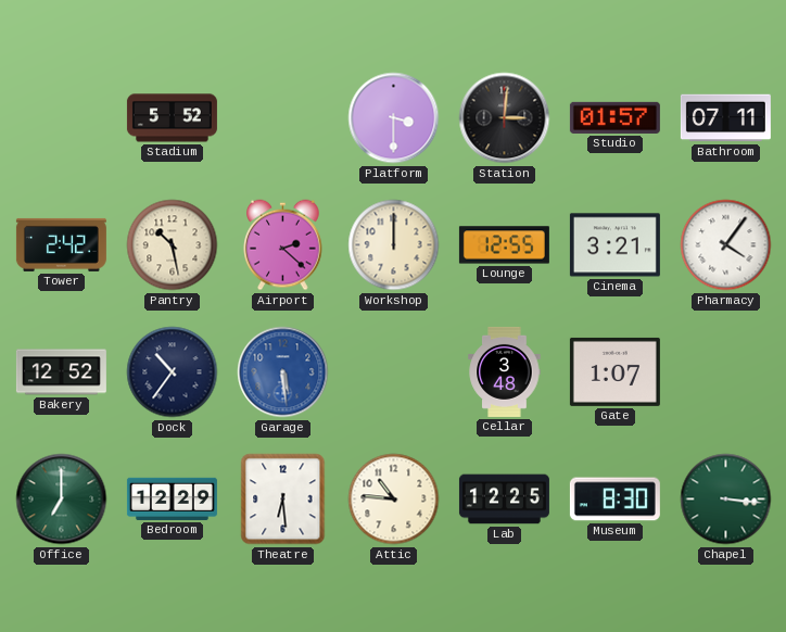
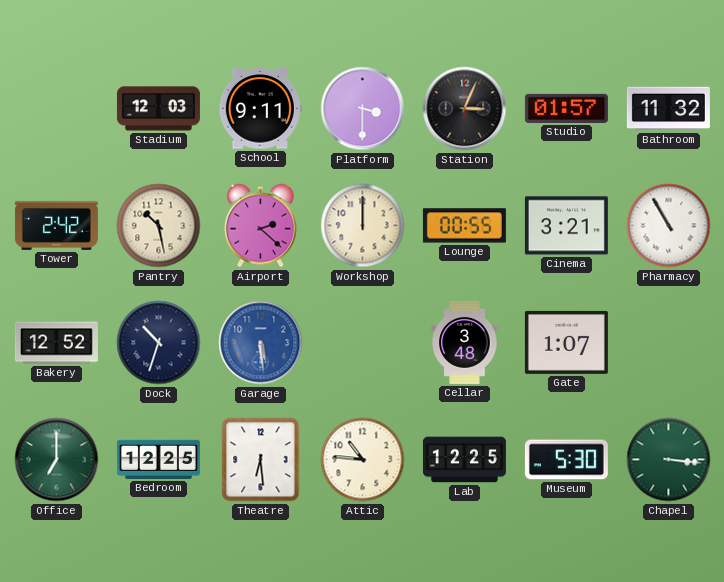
Stadium: 5:52 -> 12:03
School: none -> 9:11
Station: 3:01 -> 3:04
Bathroom: 07:11 -> 11:32
Lounge: 12:55 -> 00:55
Pharmacy: 4:06 -> 10:55
Dock: 10:36 -> 10:33
Bedroom: 12:29 -> 12:25
Museum: 8:30 -> 5:30
